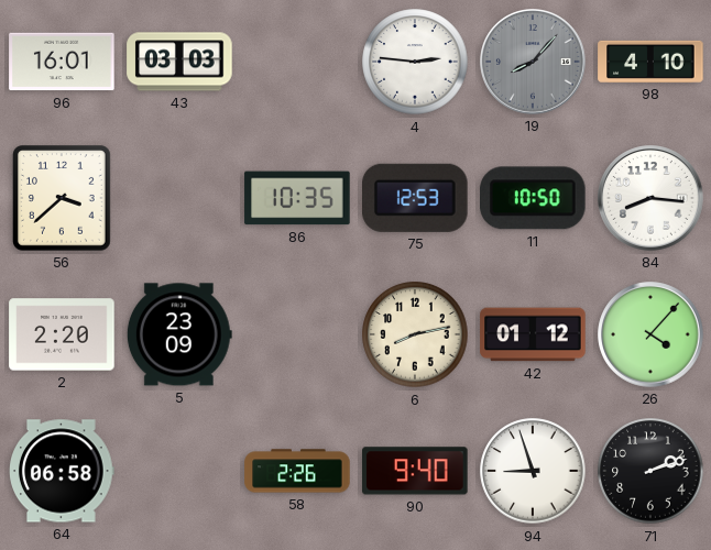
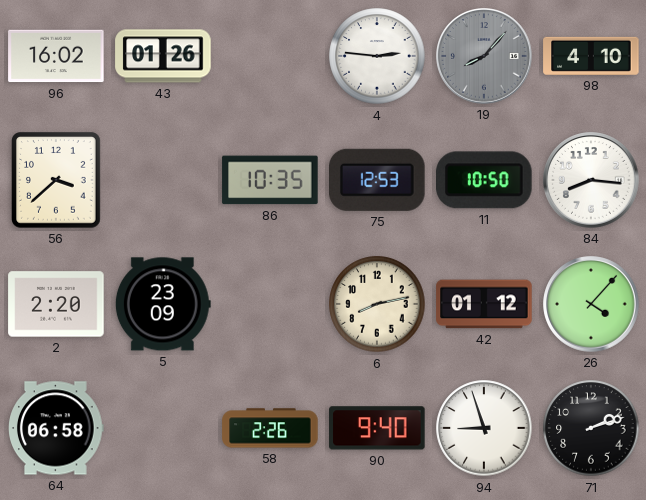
96: 16:01 -> 16:02
43: 03:03 -> 01:26
